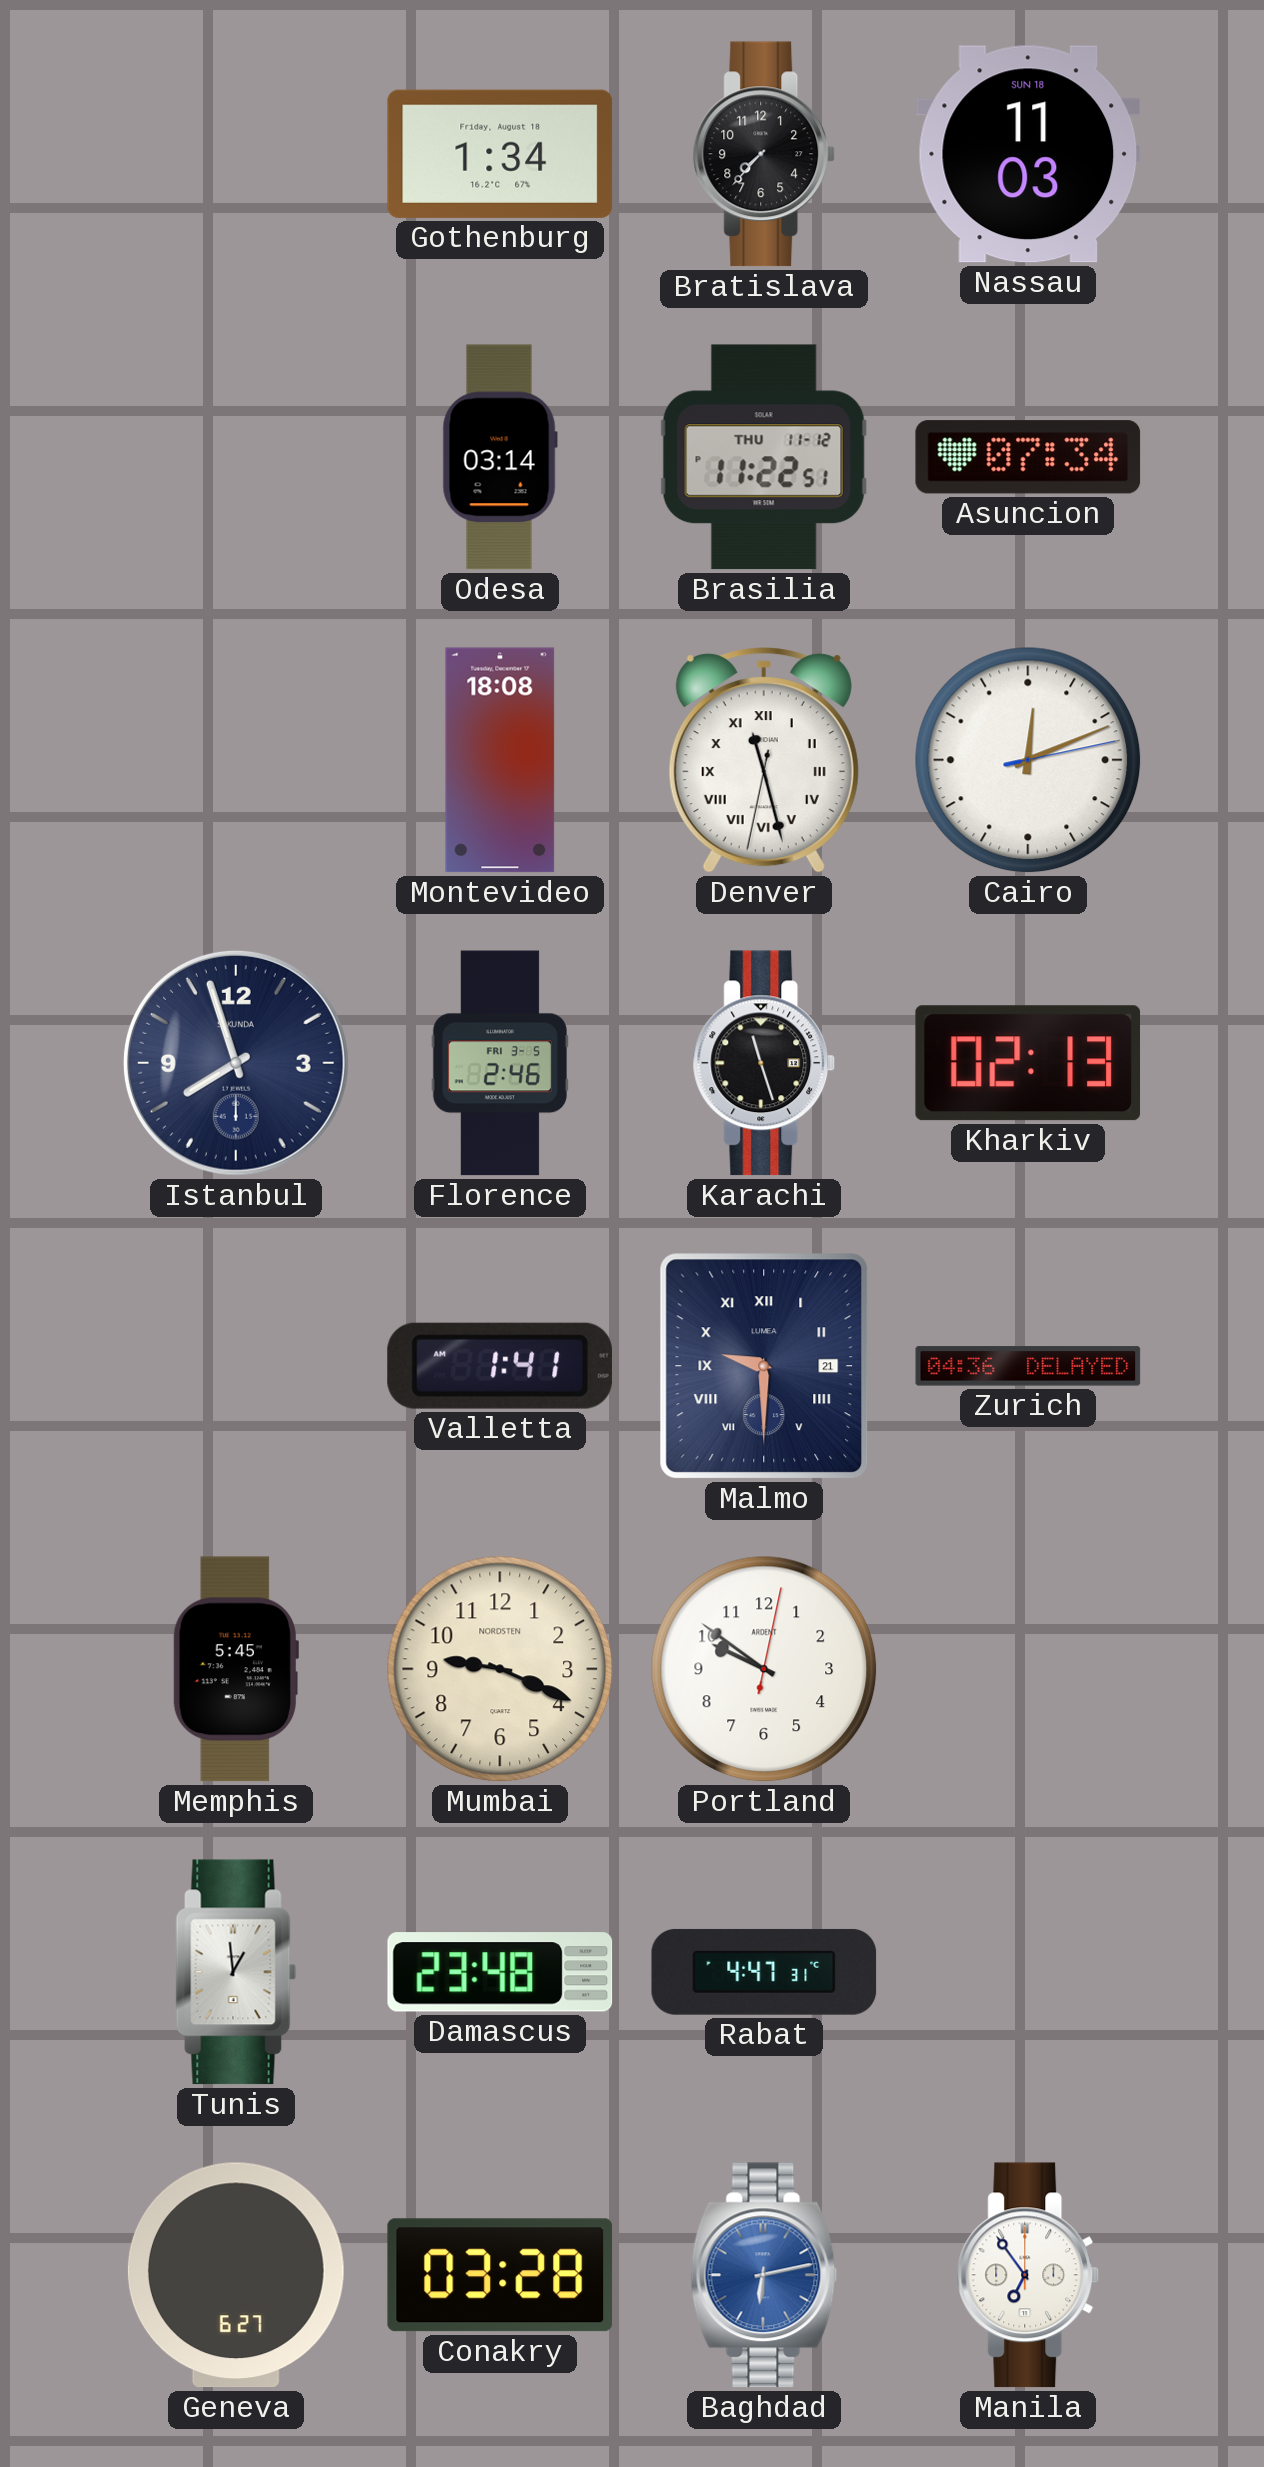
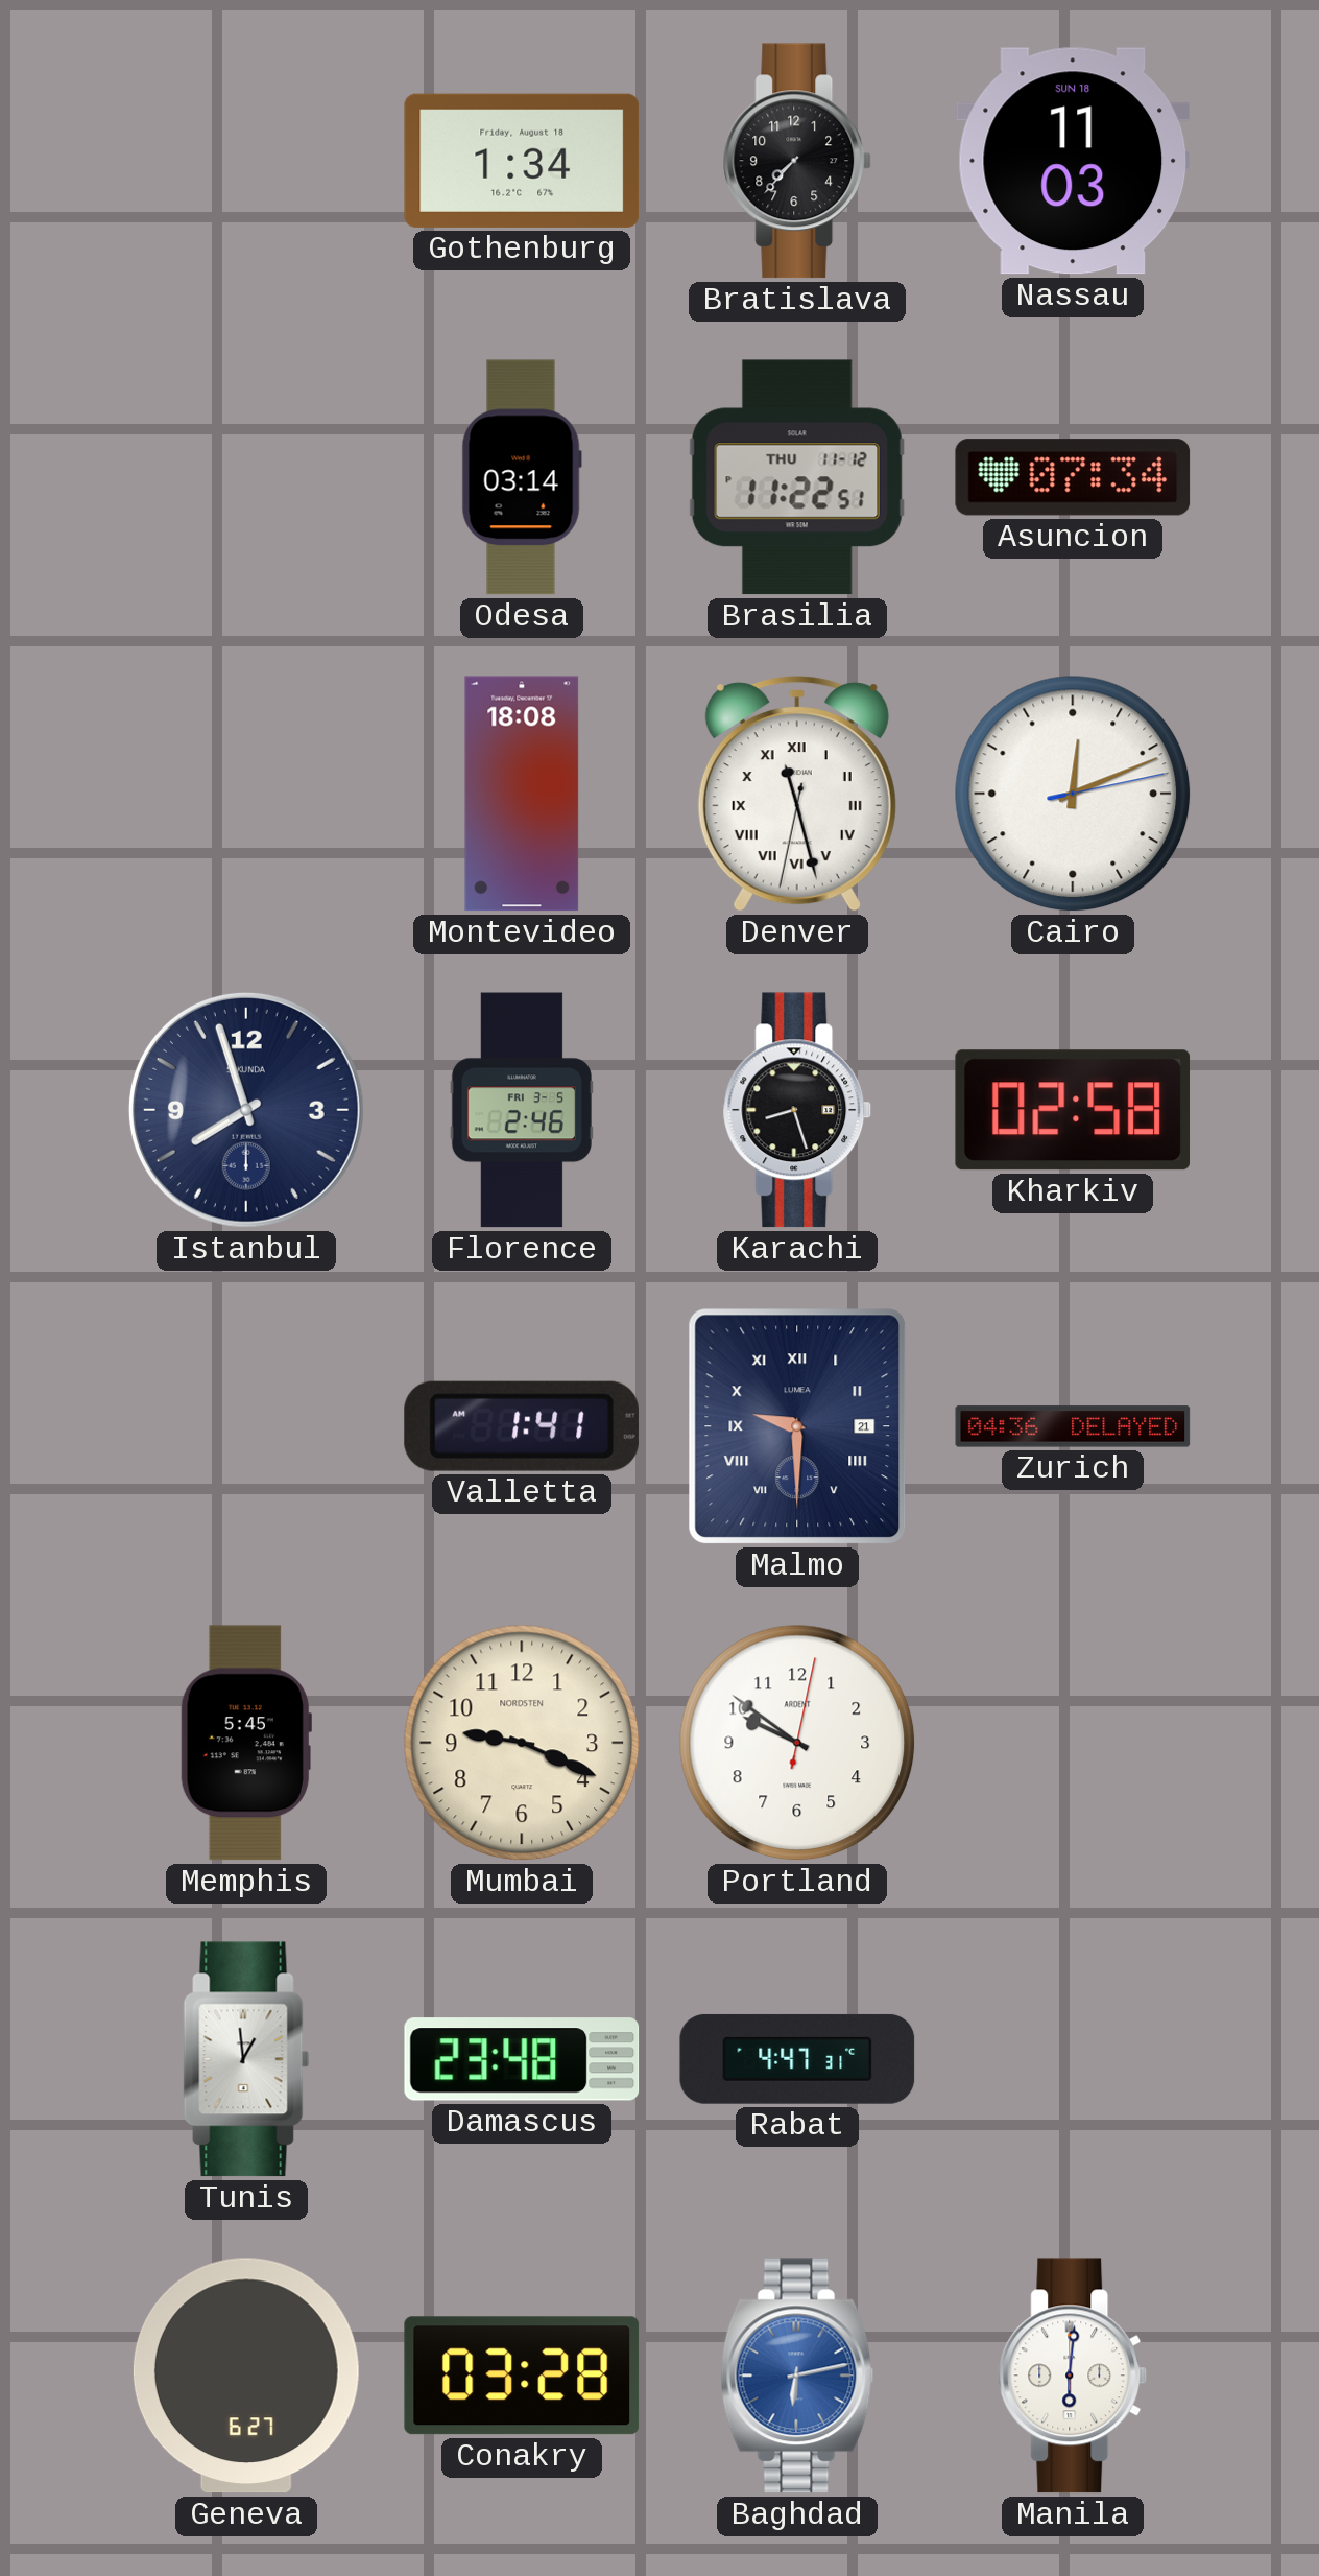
Karachi: 11:27 -> 8:27
Kharkiv: 02:13 -> 02:58
Manila: 6:54 -> 6:01
